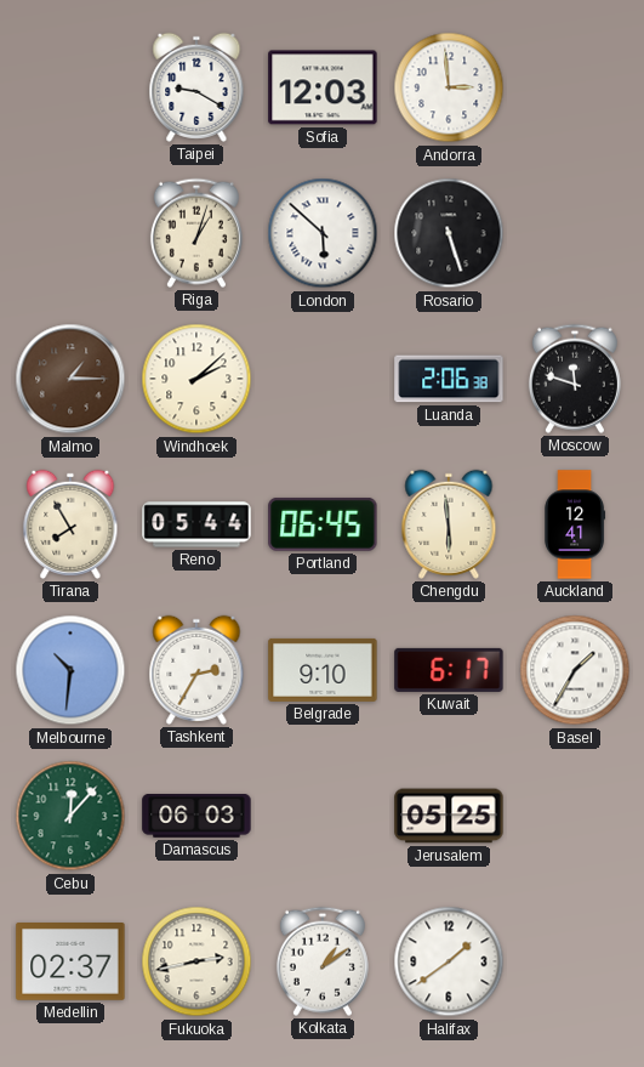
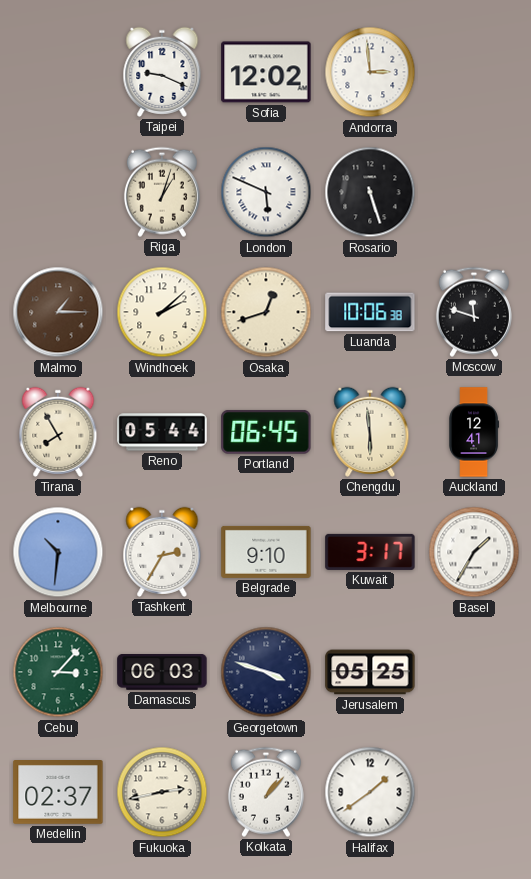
Taipei: 9:20 -> 9:19
Sofia: 12:03 -> 12:02
London: 5:52 -> 5:49
Osaka: none -> 12:42
Luanda: 2:06 -> 10:06
Kuwait: 6:17 -> 3:17
Cebu: 12:07 -> 3:07
Georgetown: none -> 3:48
Kolkata: 1:09 -> 1:07
